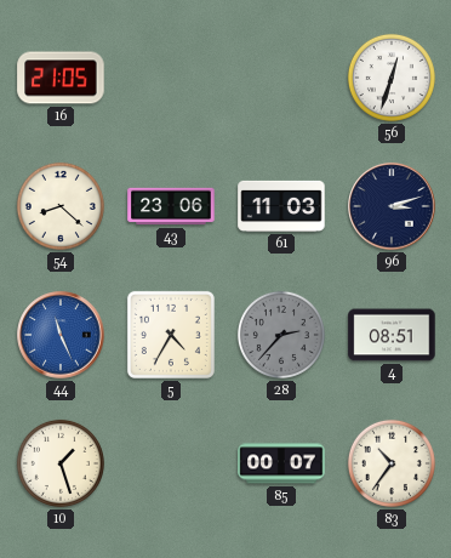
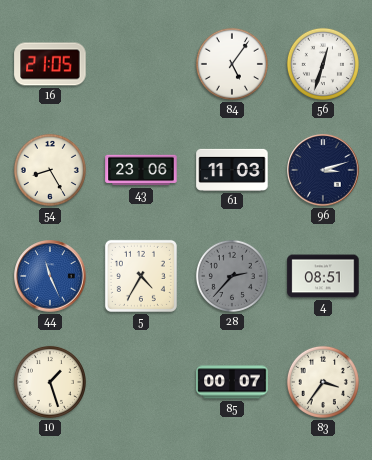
84: none -> 5:06
54: 8:22 -> 8:25
83: 10:36 -> 3:36
